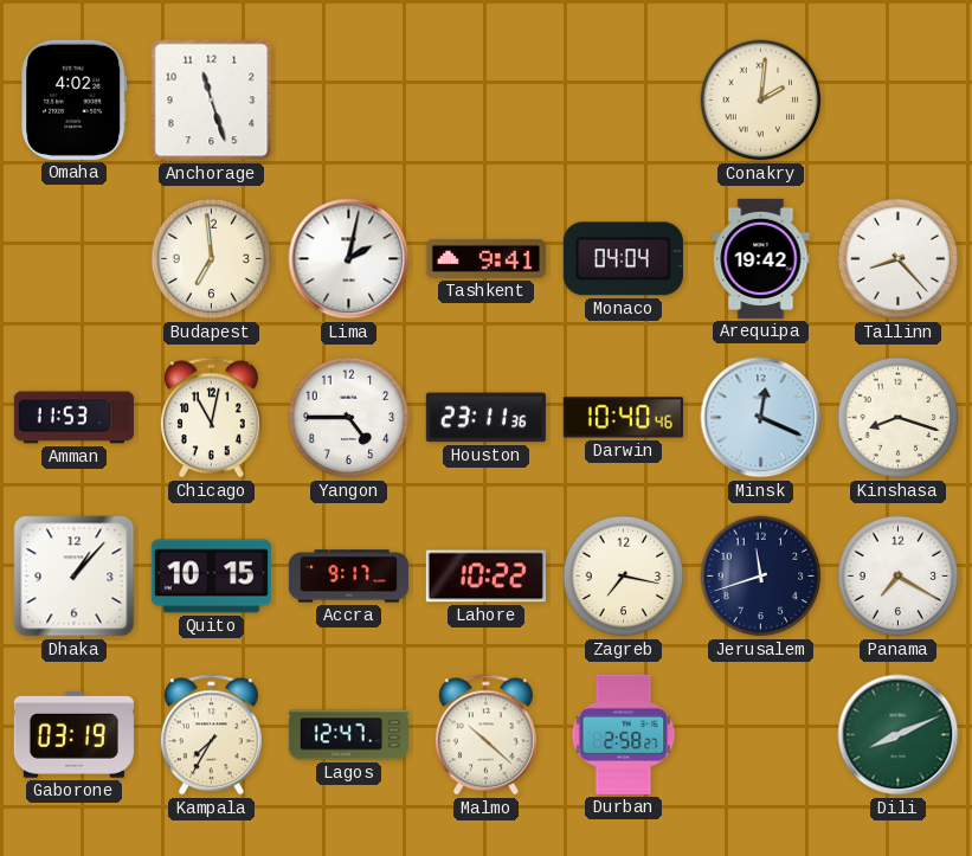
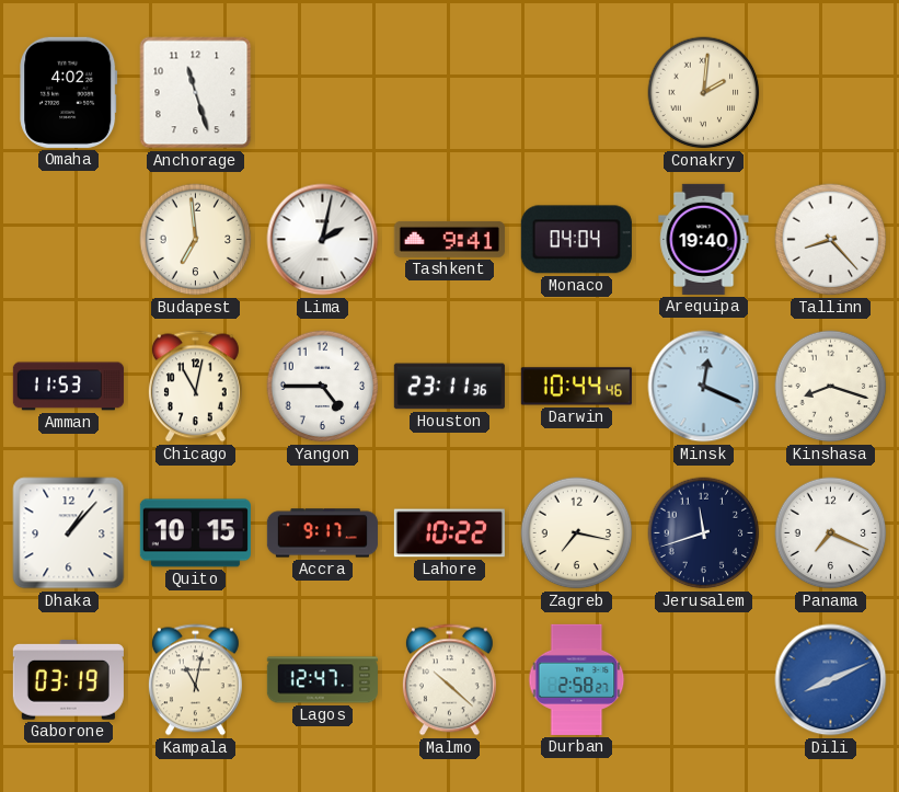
Arequipa: 19:42 -> 19:40
Darwin: 10:40 -> 10:44
Panama: 7:20 -> 7:19
Kampala: 7:35 -> 11:02
Dili dial: green -> blue
